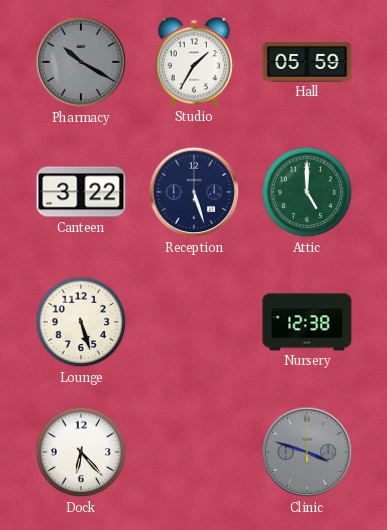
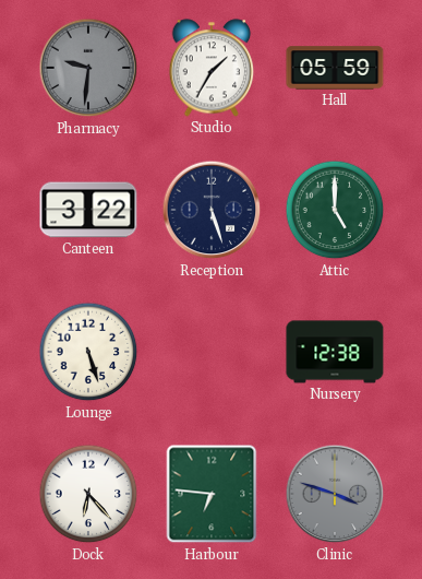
Pharmacy: 10:20 -> 9:31
Harbour: none -> 6:46
